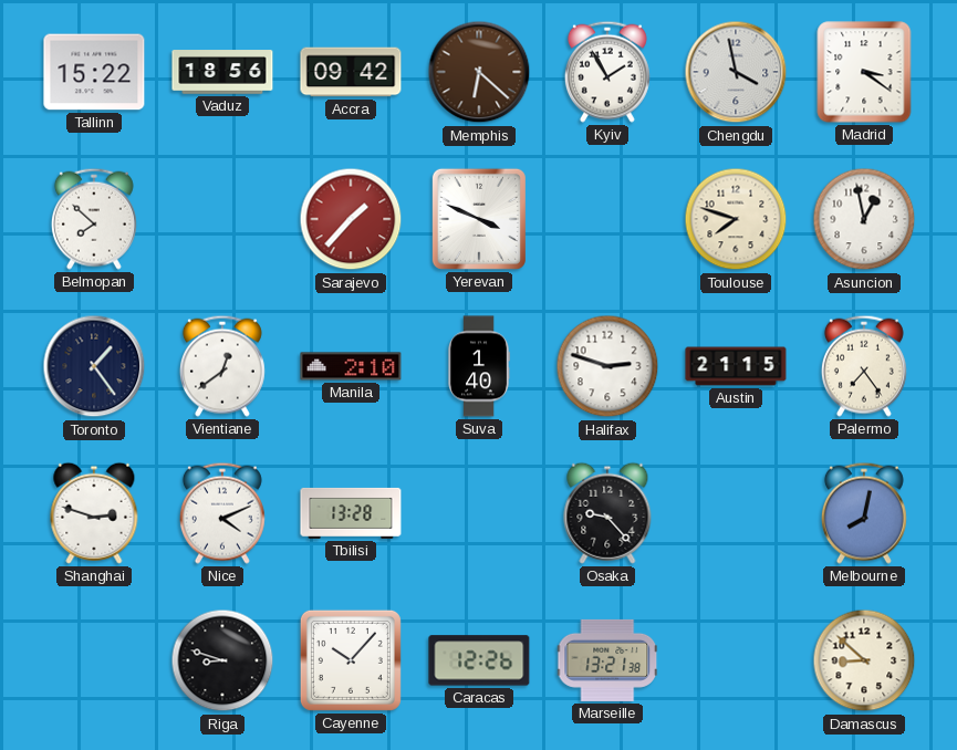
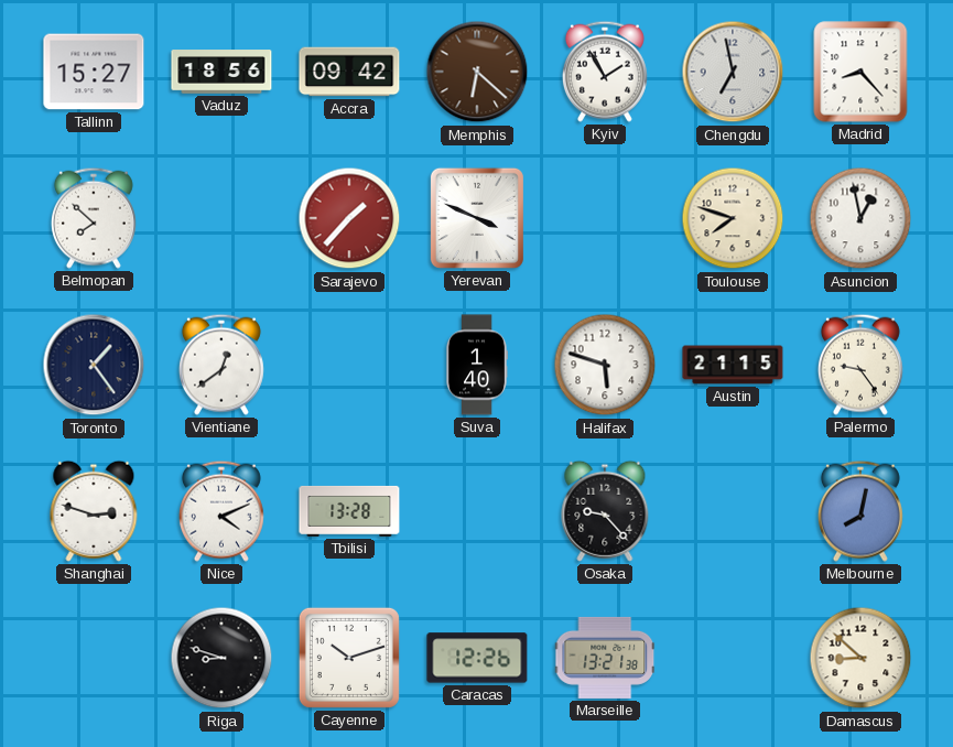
Tallinn: 15:22 -> 15:27
Chengdu: 3:58 -> 6:58
Madrid: 3:21 -> 8:23
Manila: 2:10 -> none
Halifax: 2:48 -> 5:48
Palermo: 7:24 -> 9:24
Cayenne: 10:07 -> 10:12
